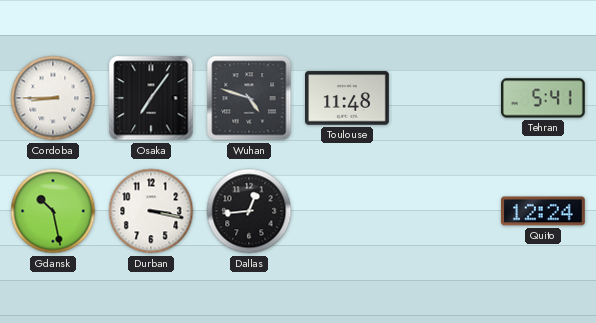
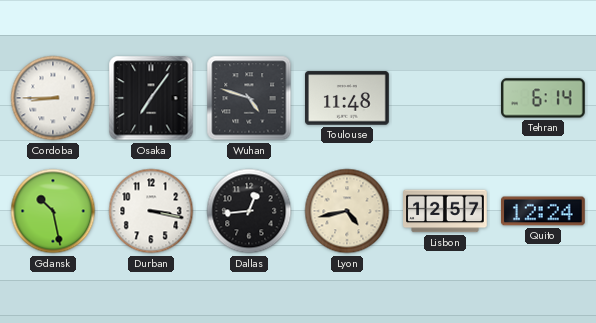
Tehran: 5:41 -> 6:14
Lyon: none -> 4:43
Lisbon: none -> 12:57
